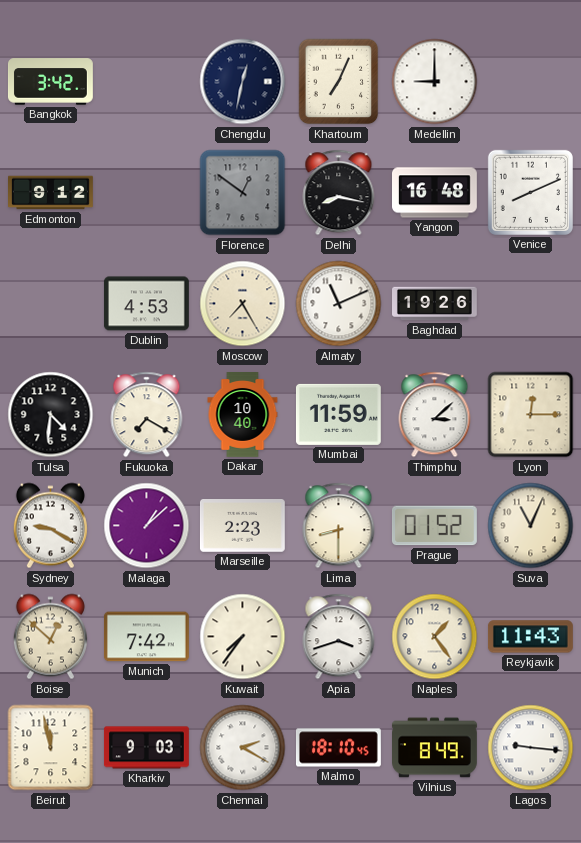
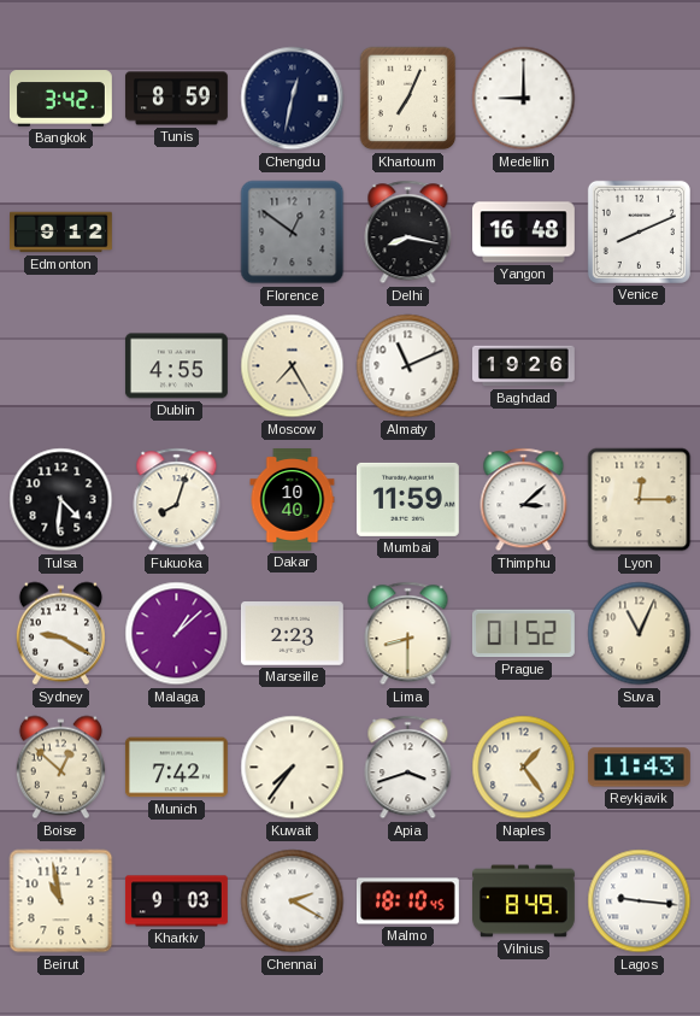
Tunis: none -> 8:59
Dublin: 4:53 -> 4:55
Fukuoka: 7:20 -> 8:03
Beirut: 11:58 -> 10:58
